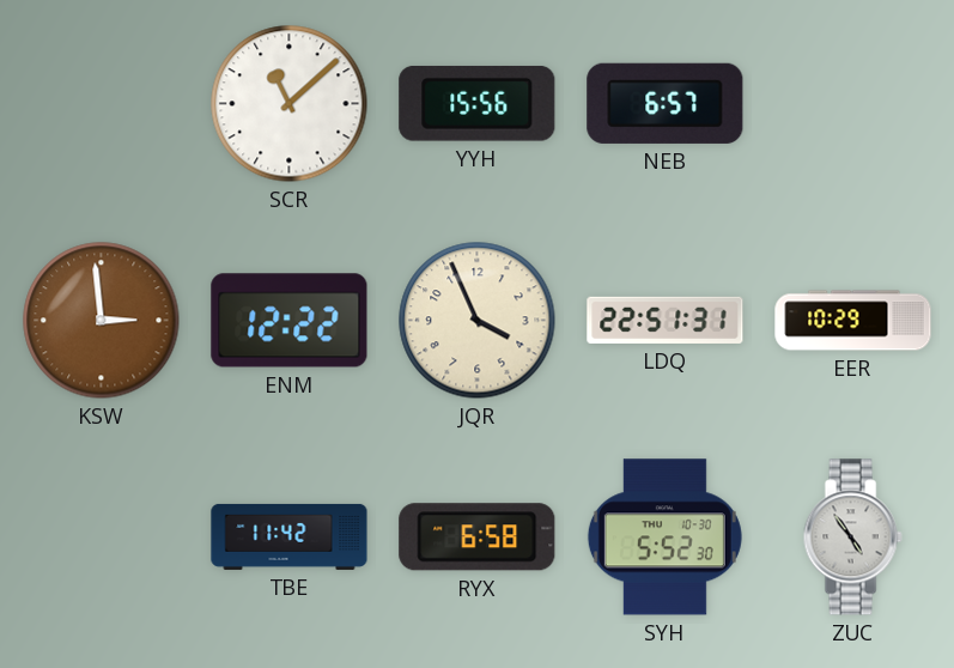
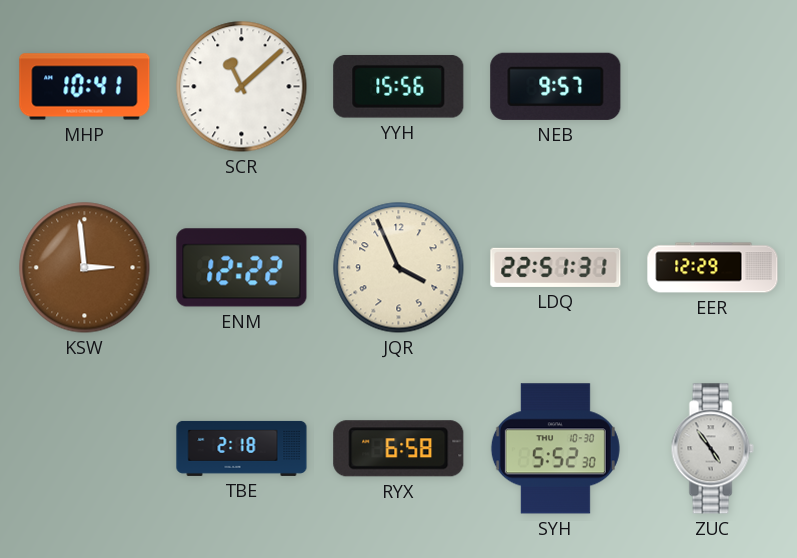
MHP: none -> 10:41
NEB: 6:57 -> 9:57
EER: 10:29 -> 12:29
TBE: 11:42 -> 2:18
